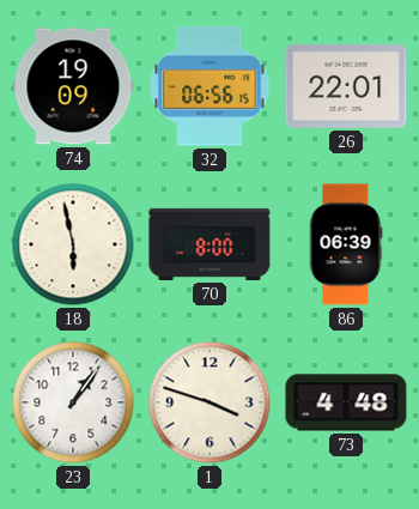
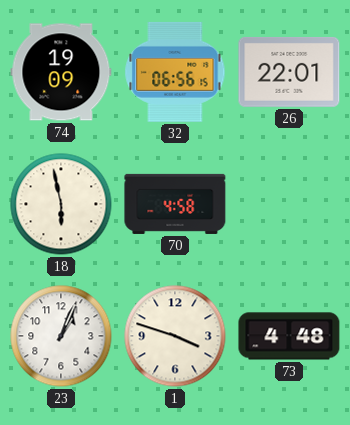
70: 8:00 -> 4:58
86: 06:39 -> none
23: 1:06 -> 1:04
